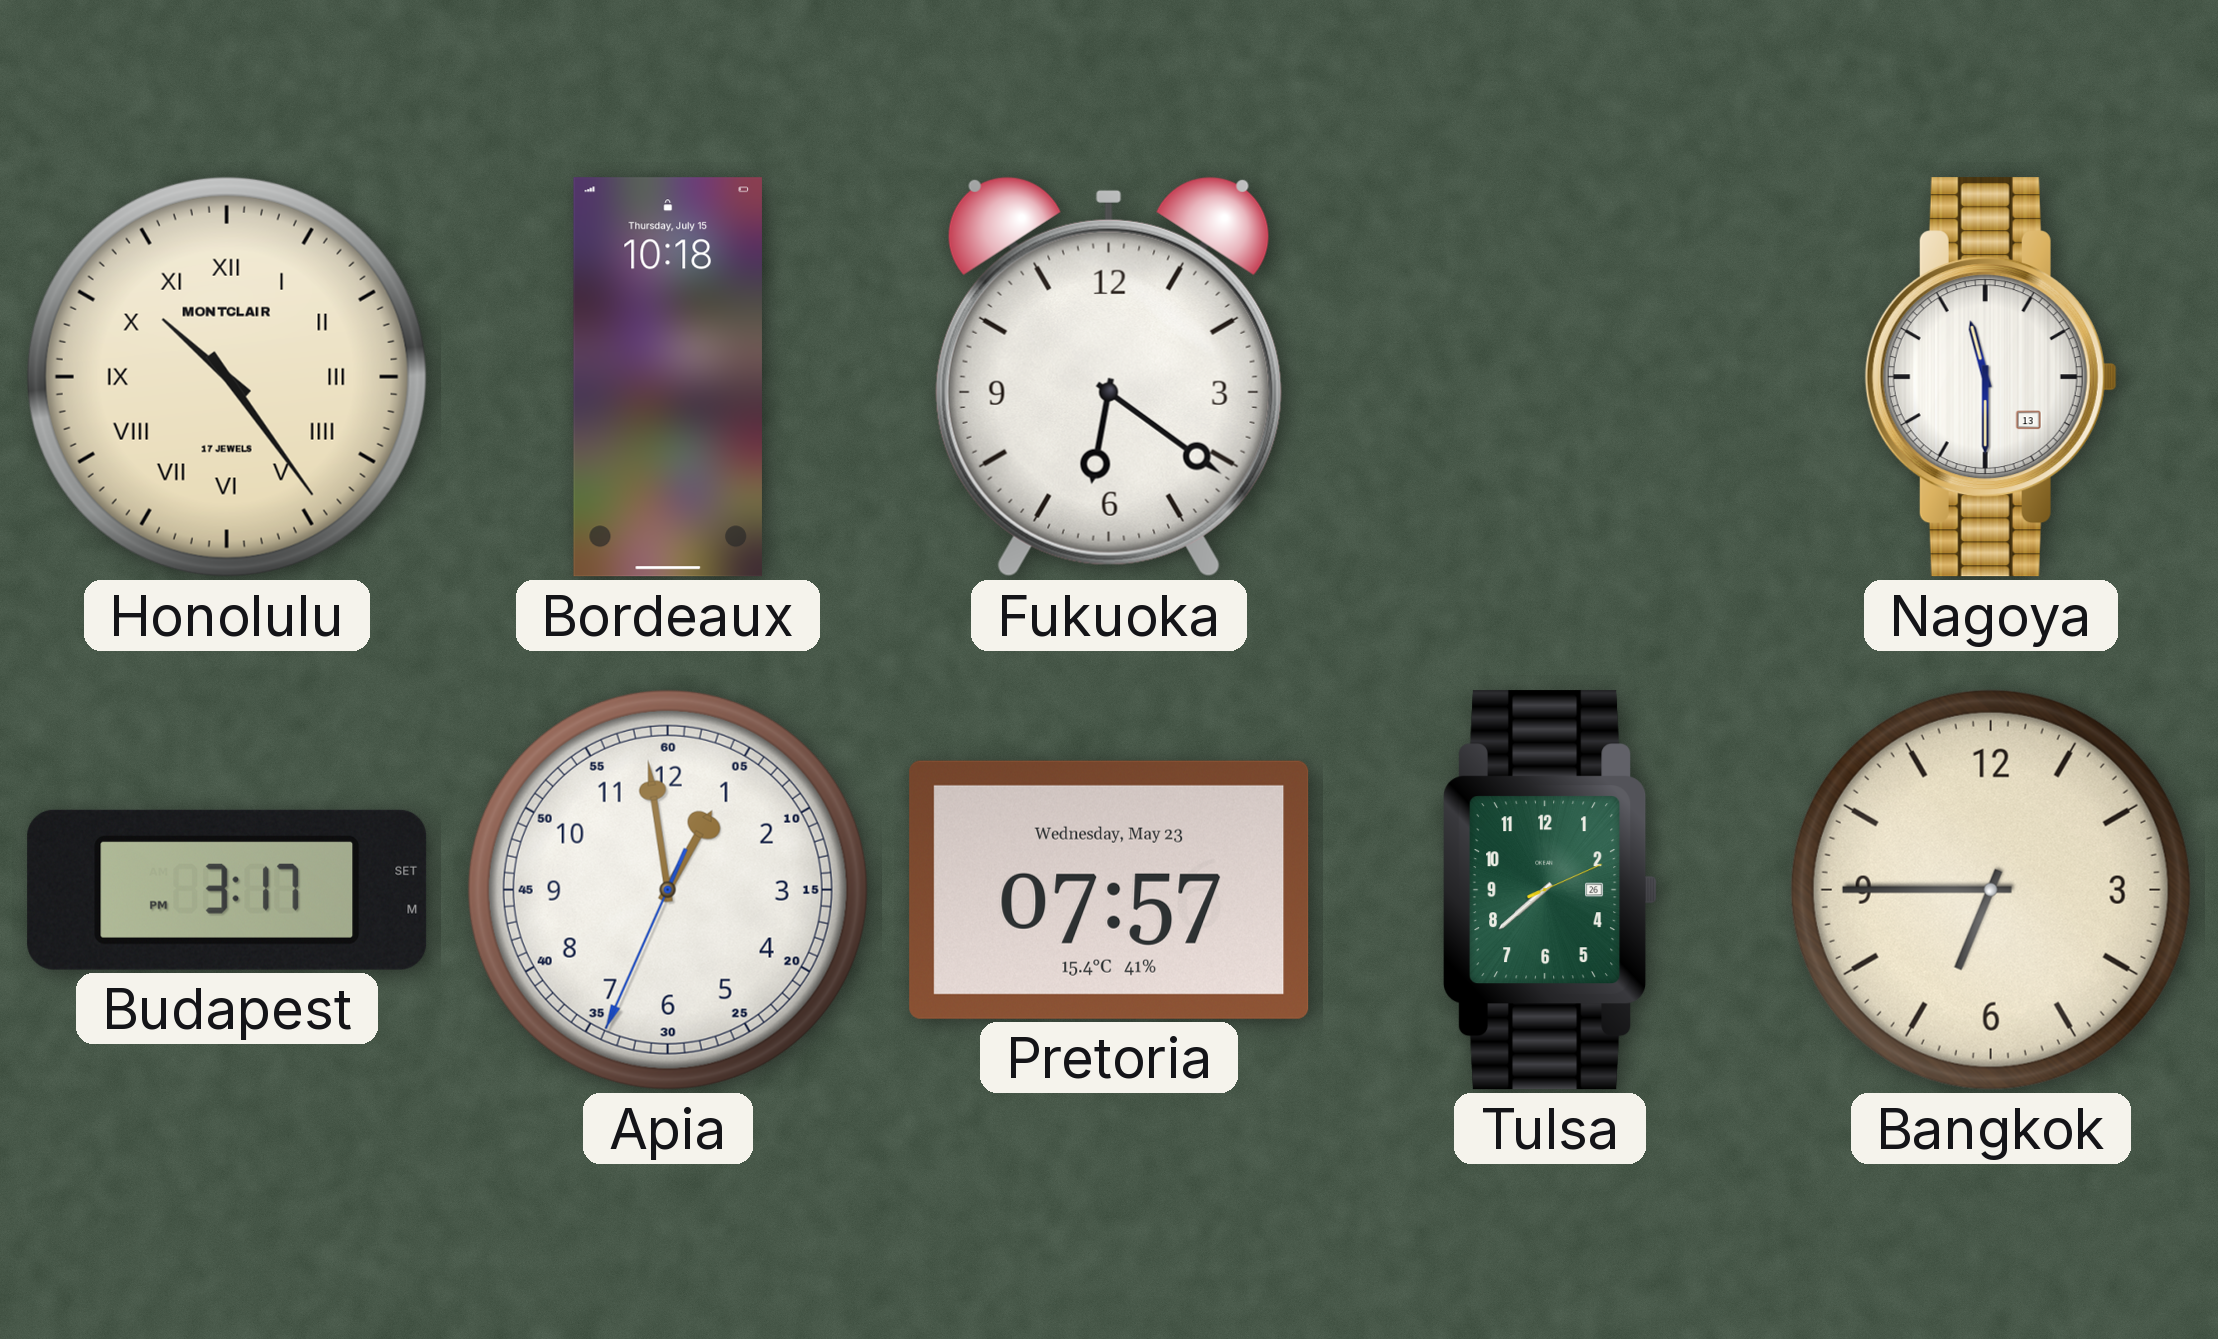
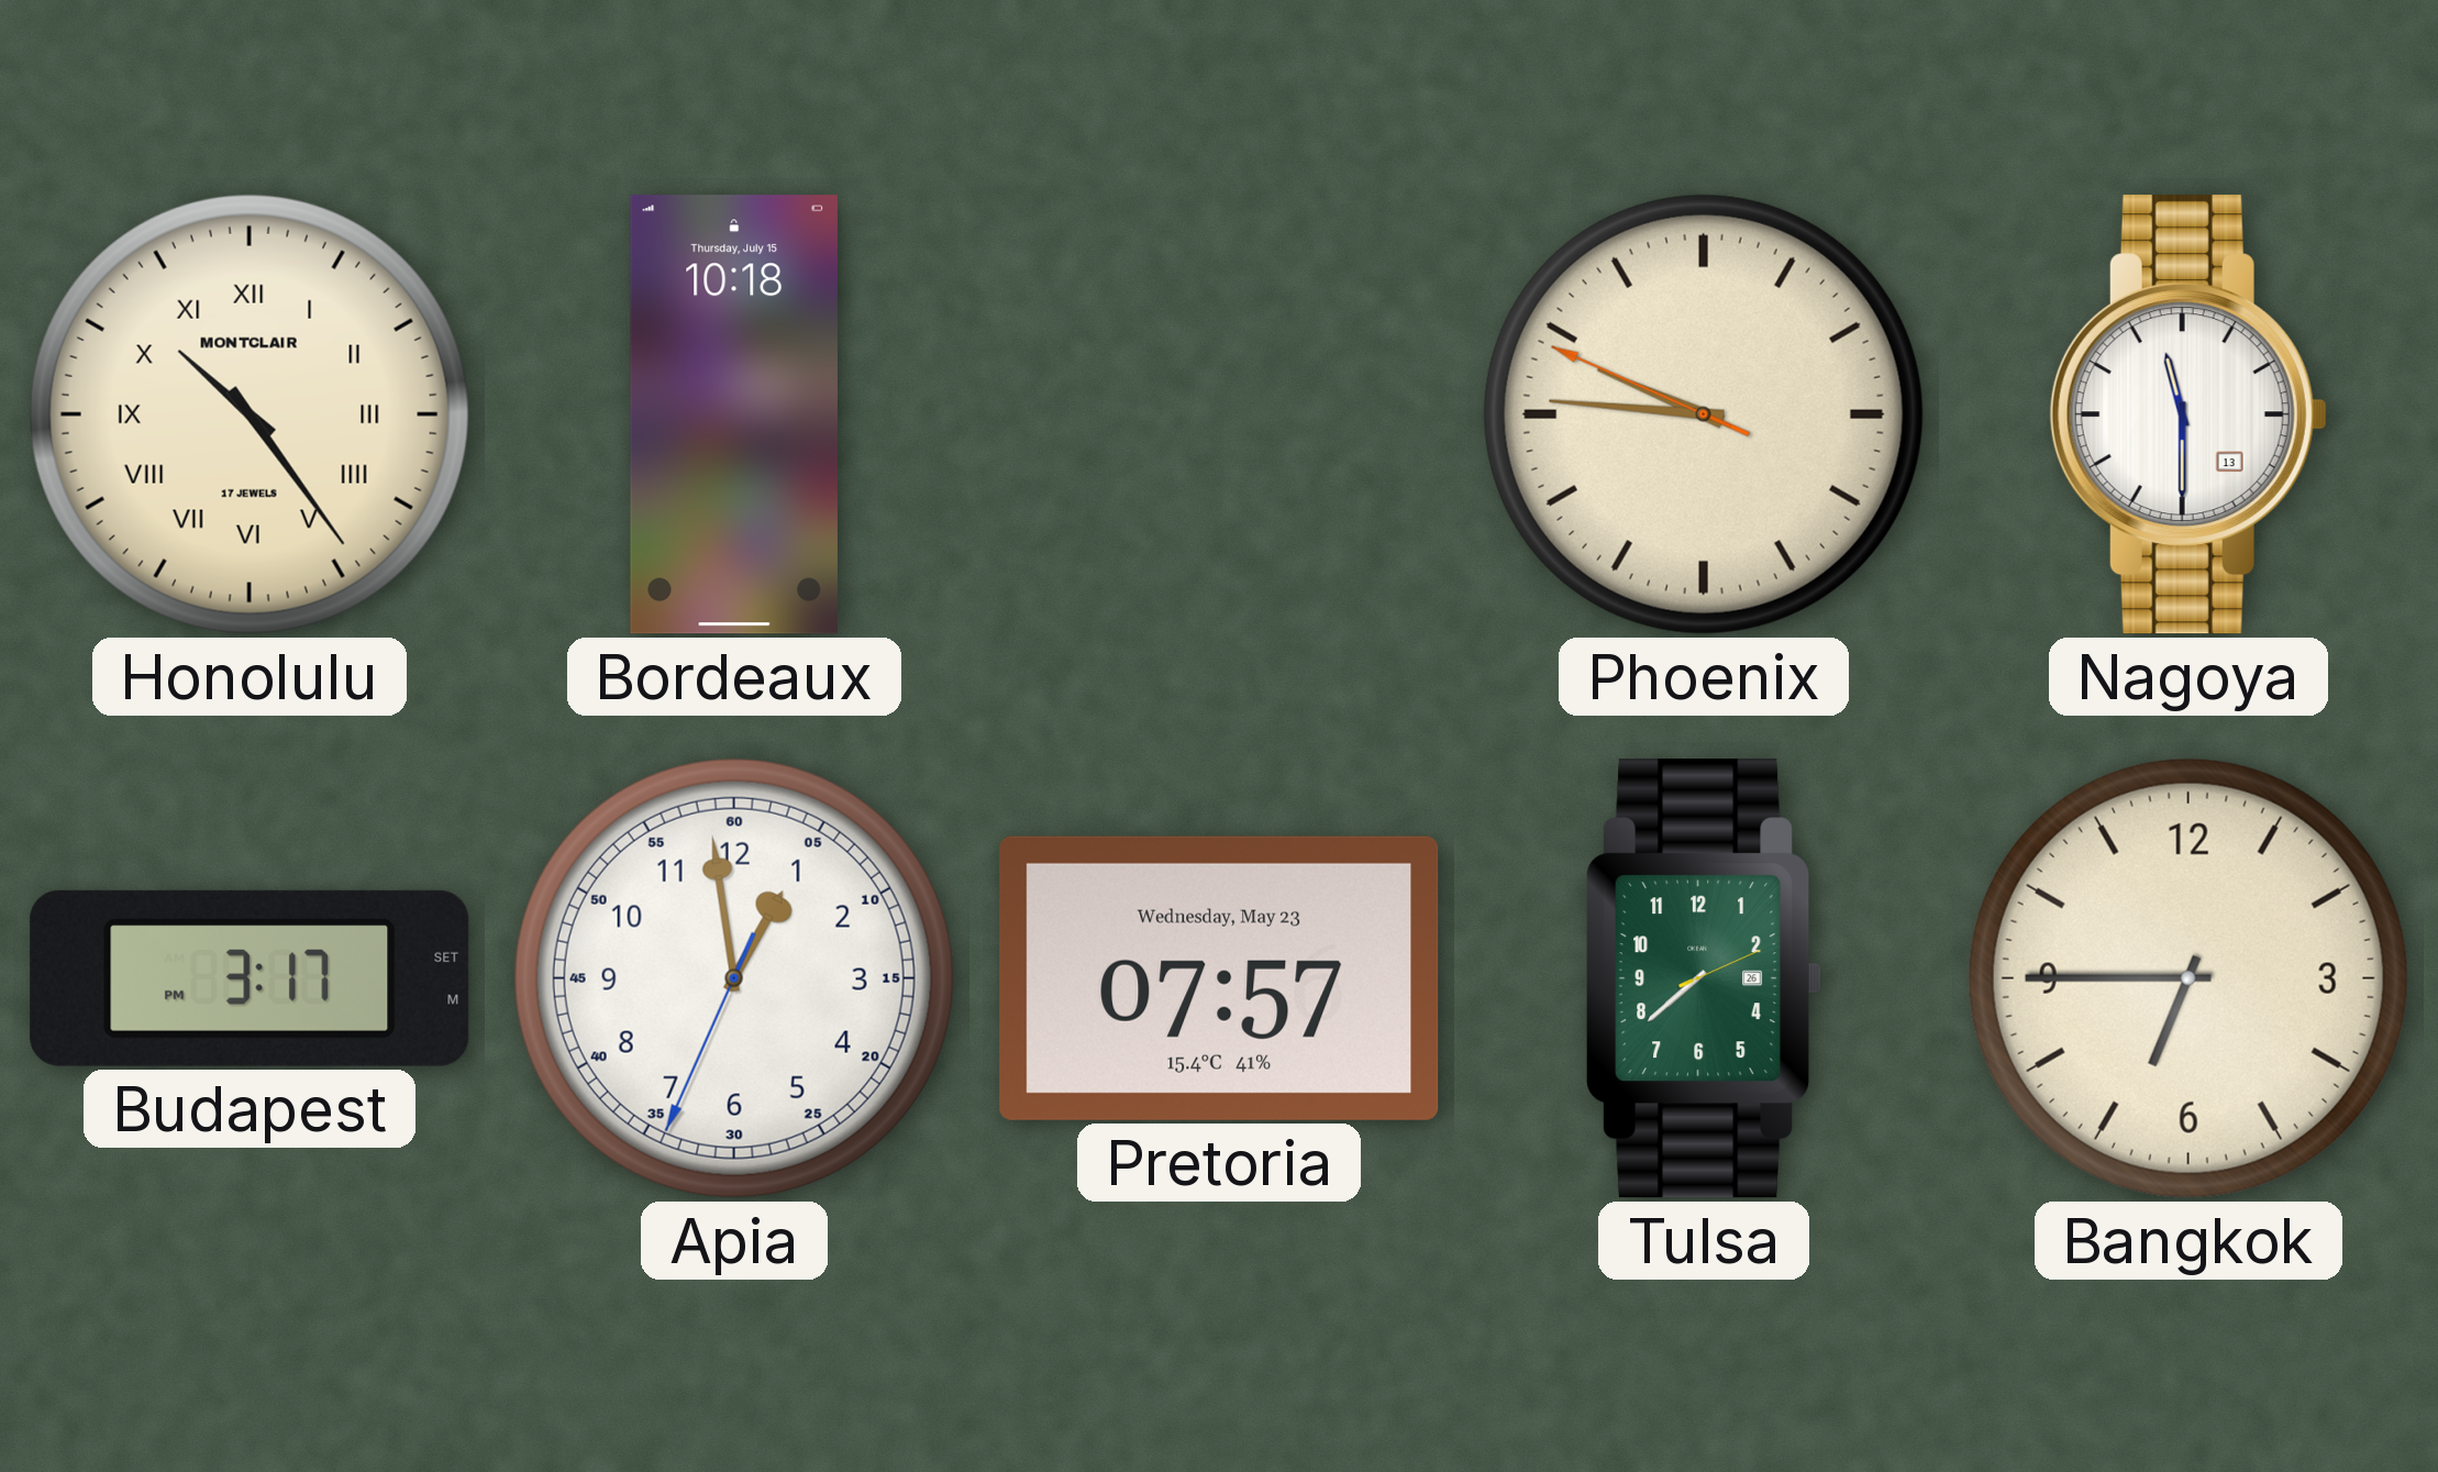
Fukuoka: 6:21 -> none
Phoenix: none -> 9:45
